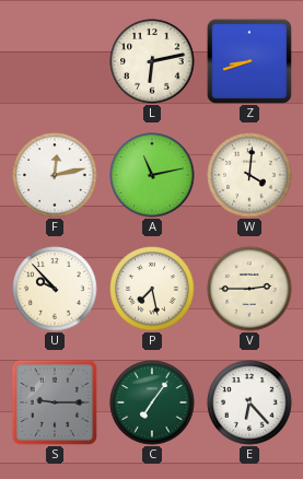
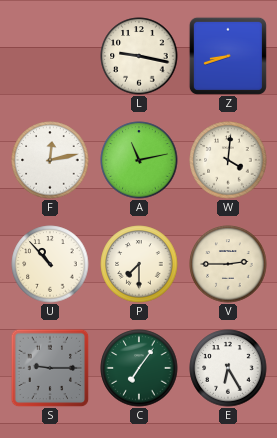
L: 6:13 -> 9:17
U: 9:53 -> 10:53
P: 7:28 -> 7:30
E: 6:23 -> 6:25
